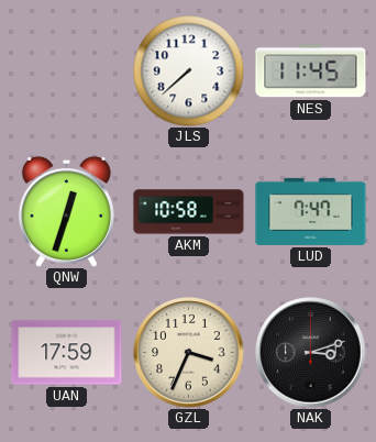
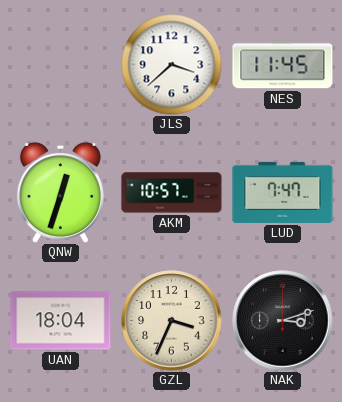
JLS: 7:38 -> 3:38
AKM: 10:58 -> 10:57
UAN: 17:59 -> 18:04
